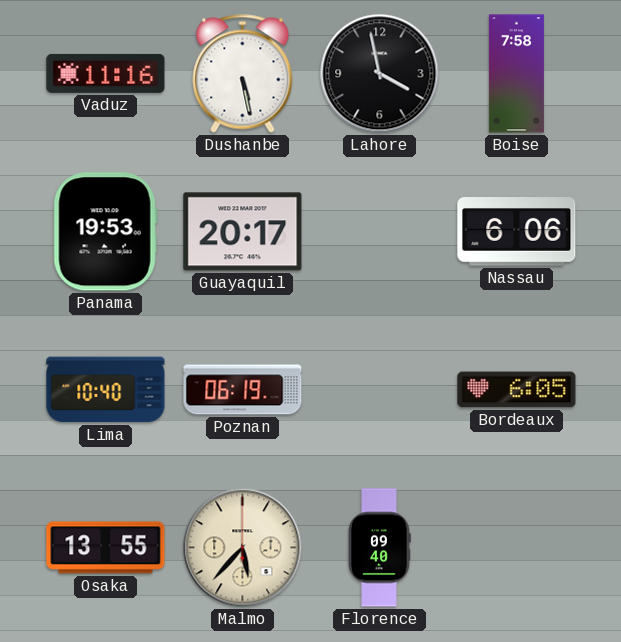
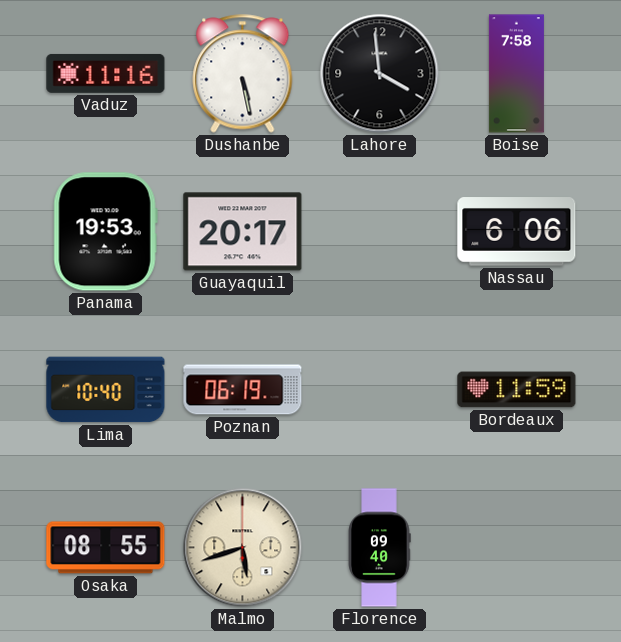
Lahore: 3:58 -> 3:59
Bordeaux: 6:05 -> 11:59
Osaka: 13:55 -> 08:55
Malmo: 5:37 -> 5:42
